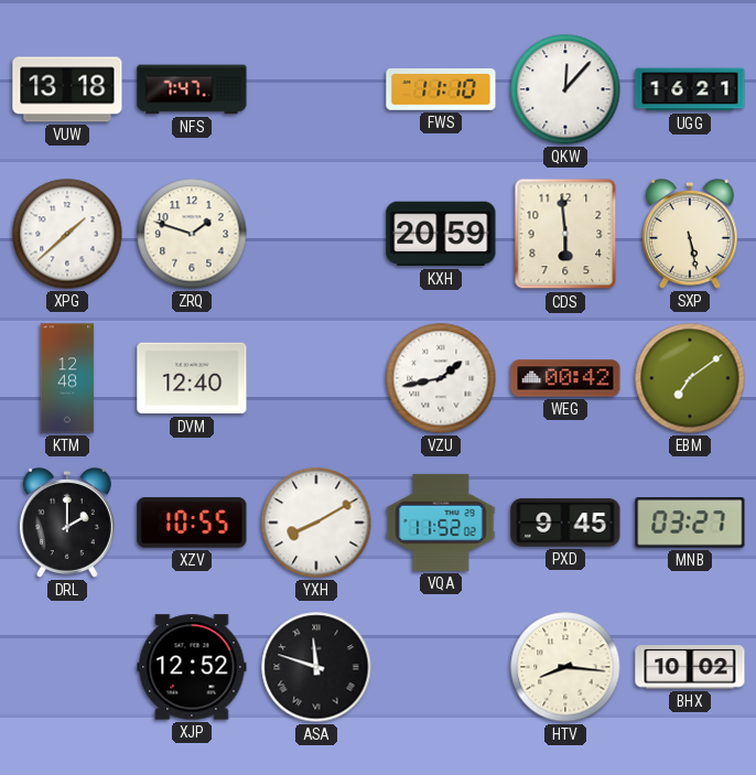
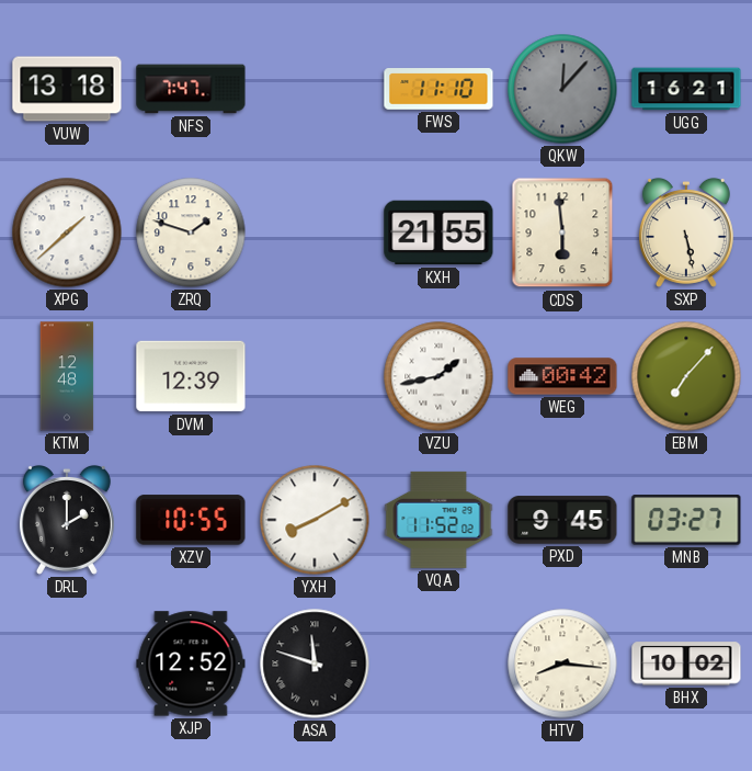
QKW dial: white -> grey
KXH: 20:59 -> 21:55
DVM: 12:40 -> 12:39
EBM: 7:09 -> 7:07
